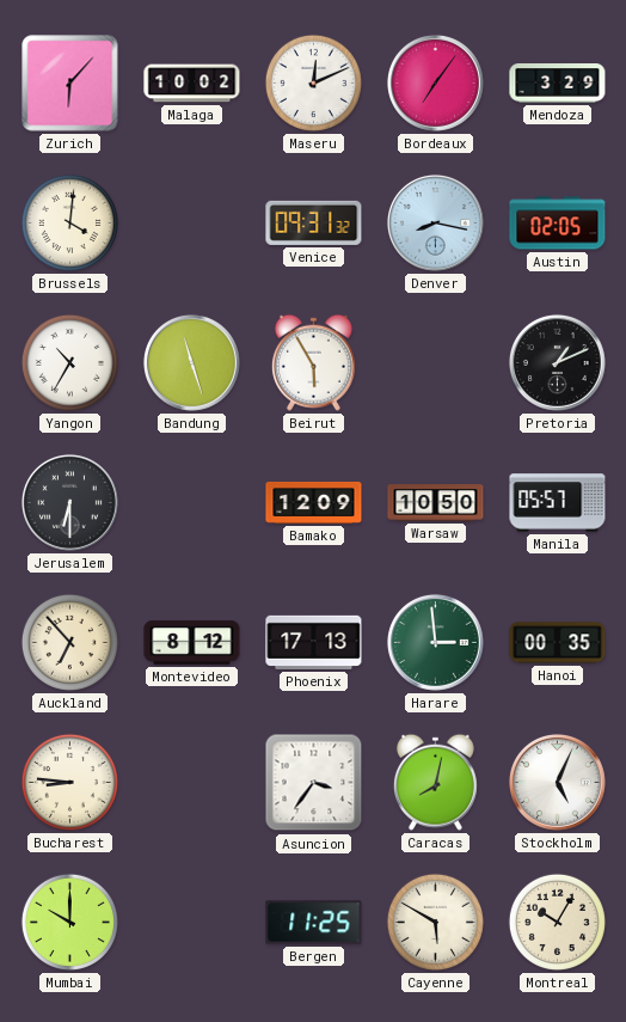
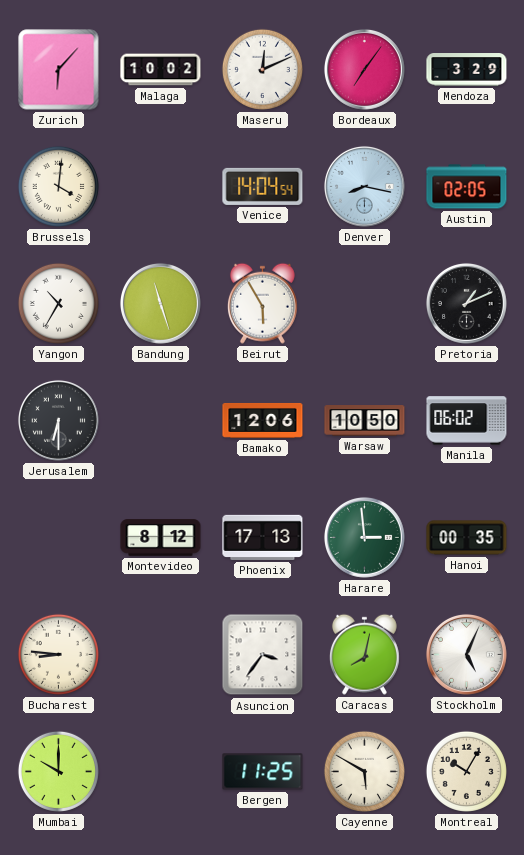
Venice: 09:31 -> 14:04
Bamako: 12:09 -> 12:06
Manila: 05:57 -> 06:02
Auckland: 6:53 -> none
